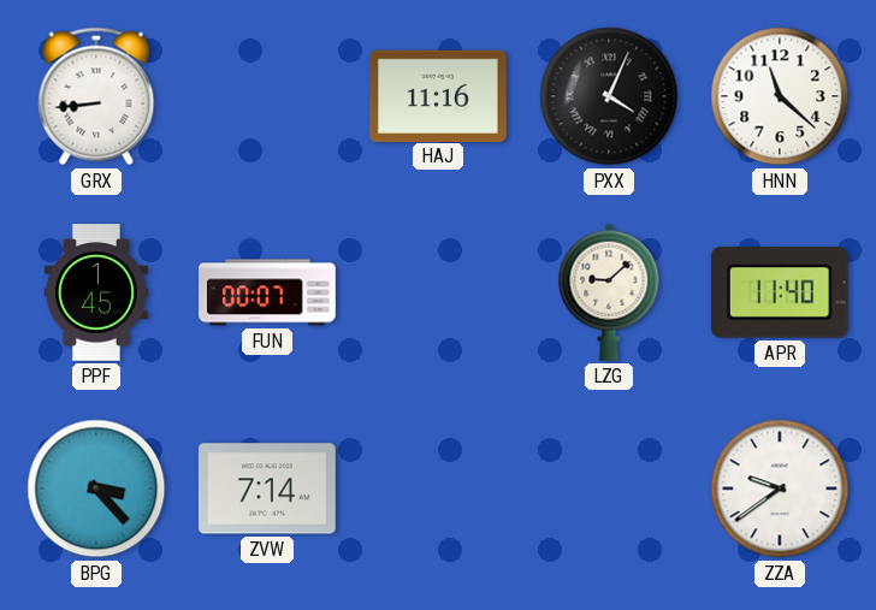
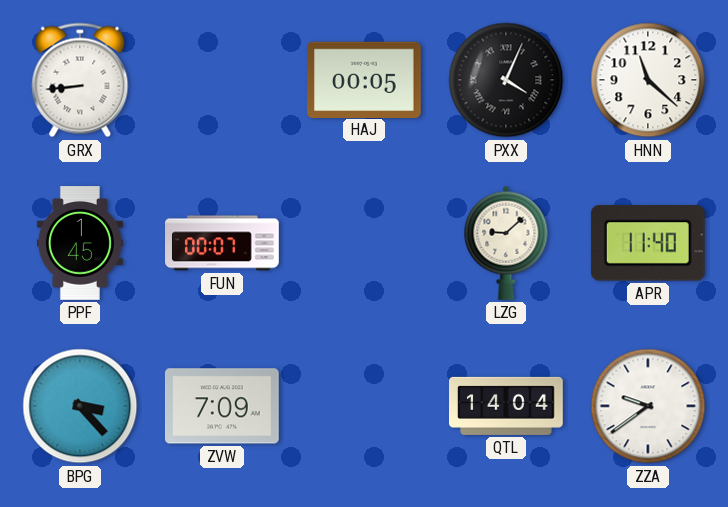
HAJ: 11:16 -> 00:05
ZVW: 7:14 -> 7:09
QTL: none -> 14:04
